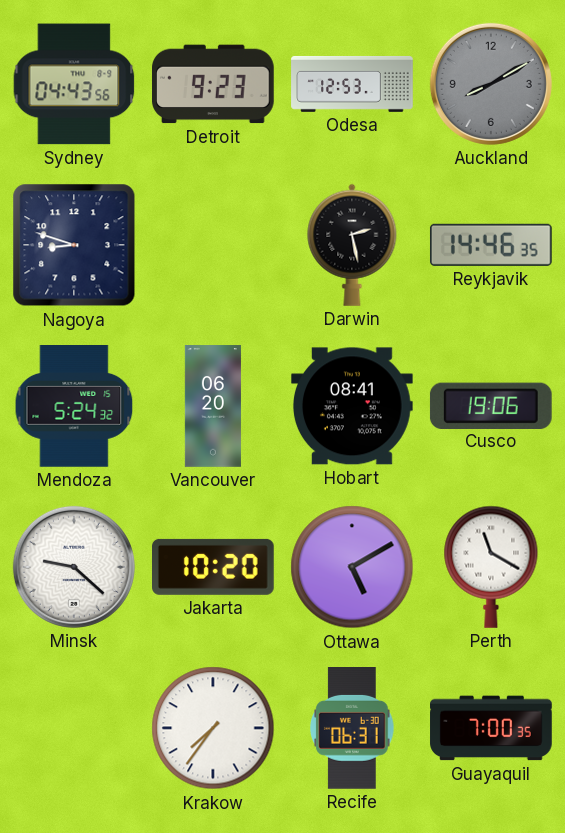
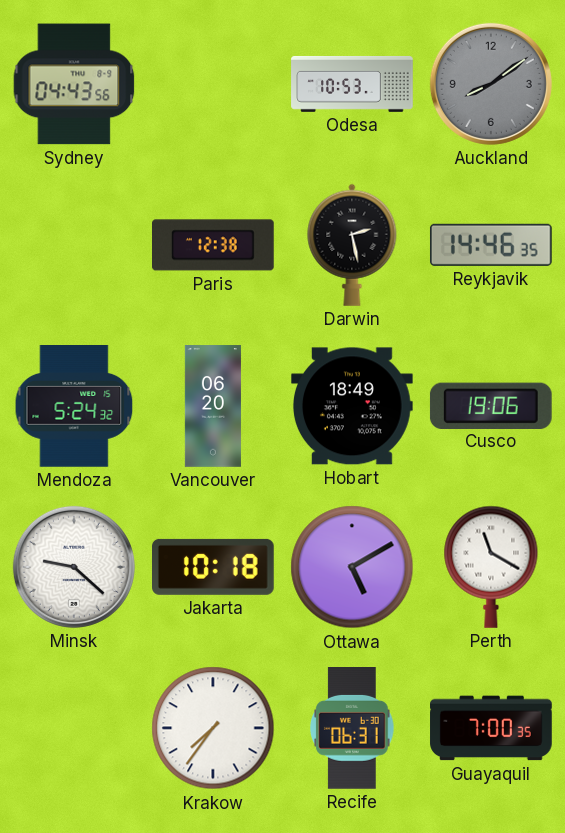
Detroit: 9:23 -> none
Odesa: 12:53 -> 10:53
Auckland: 8:10 -> 8:09
Nagoya: 8:48 -> none
Paris: none -> 12:38
Hobart: 08:41 -> 18:49
Jakarta: 10:20 -> 10:18
